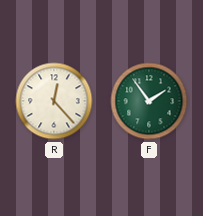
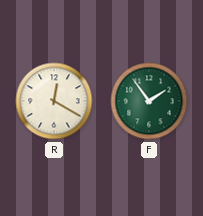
R: 12:23 -> 12:20
